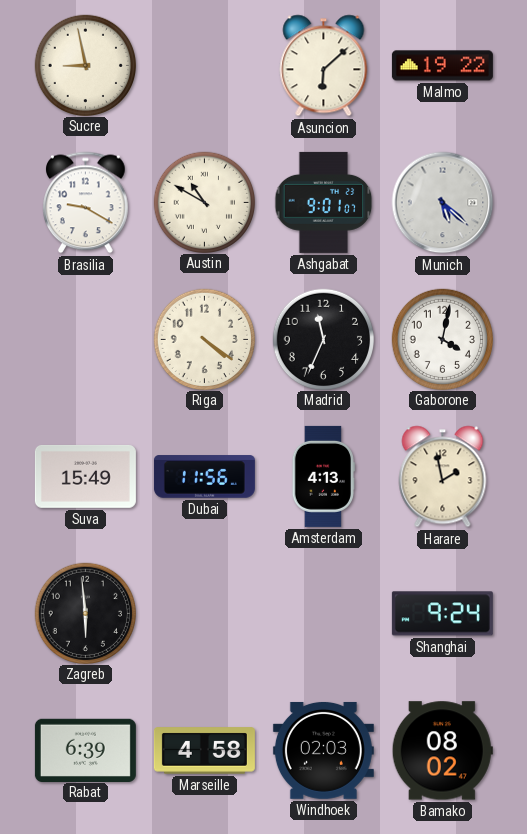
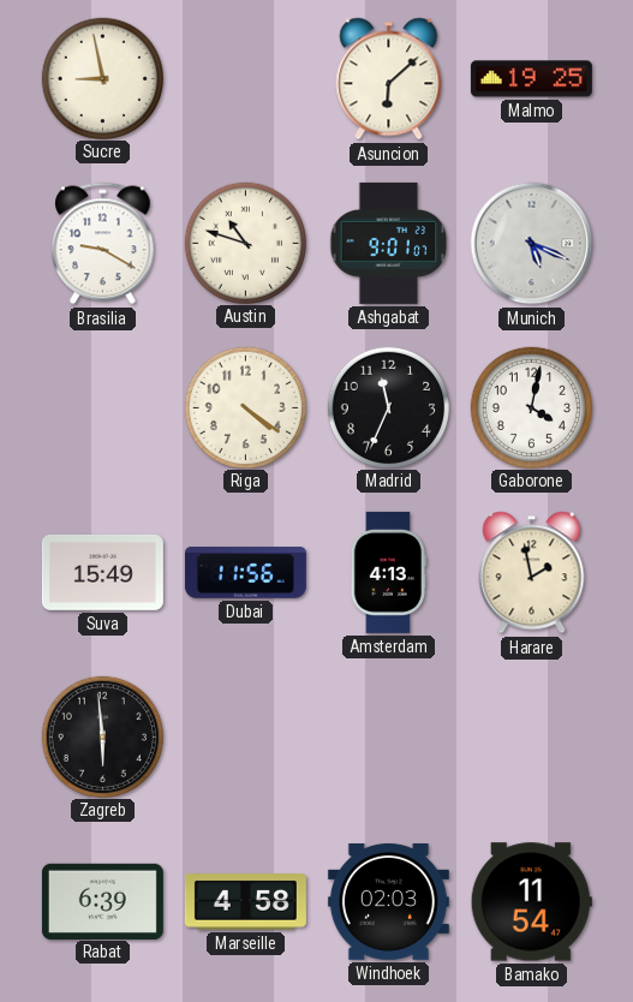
Malmo: 19:22 -> 19:25
Austin: 10:50 -> 10:48
Munich: 5:22 -> 5:19
Shanghai: 9:24 -> none
Bamako: 08:02 -> 11:54
